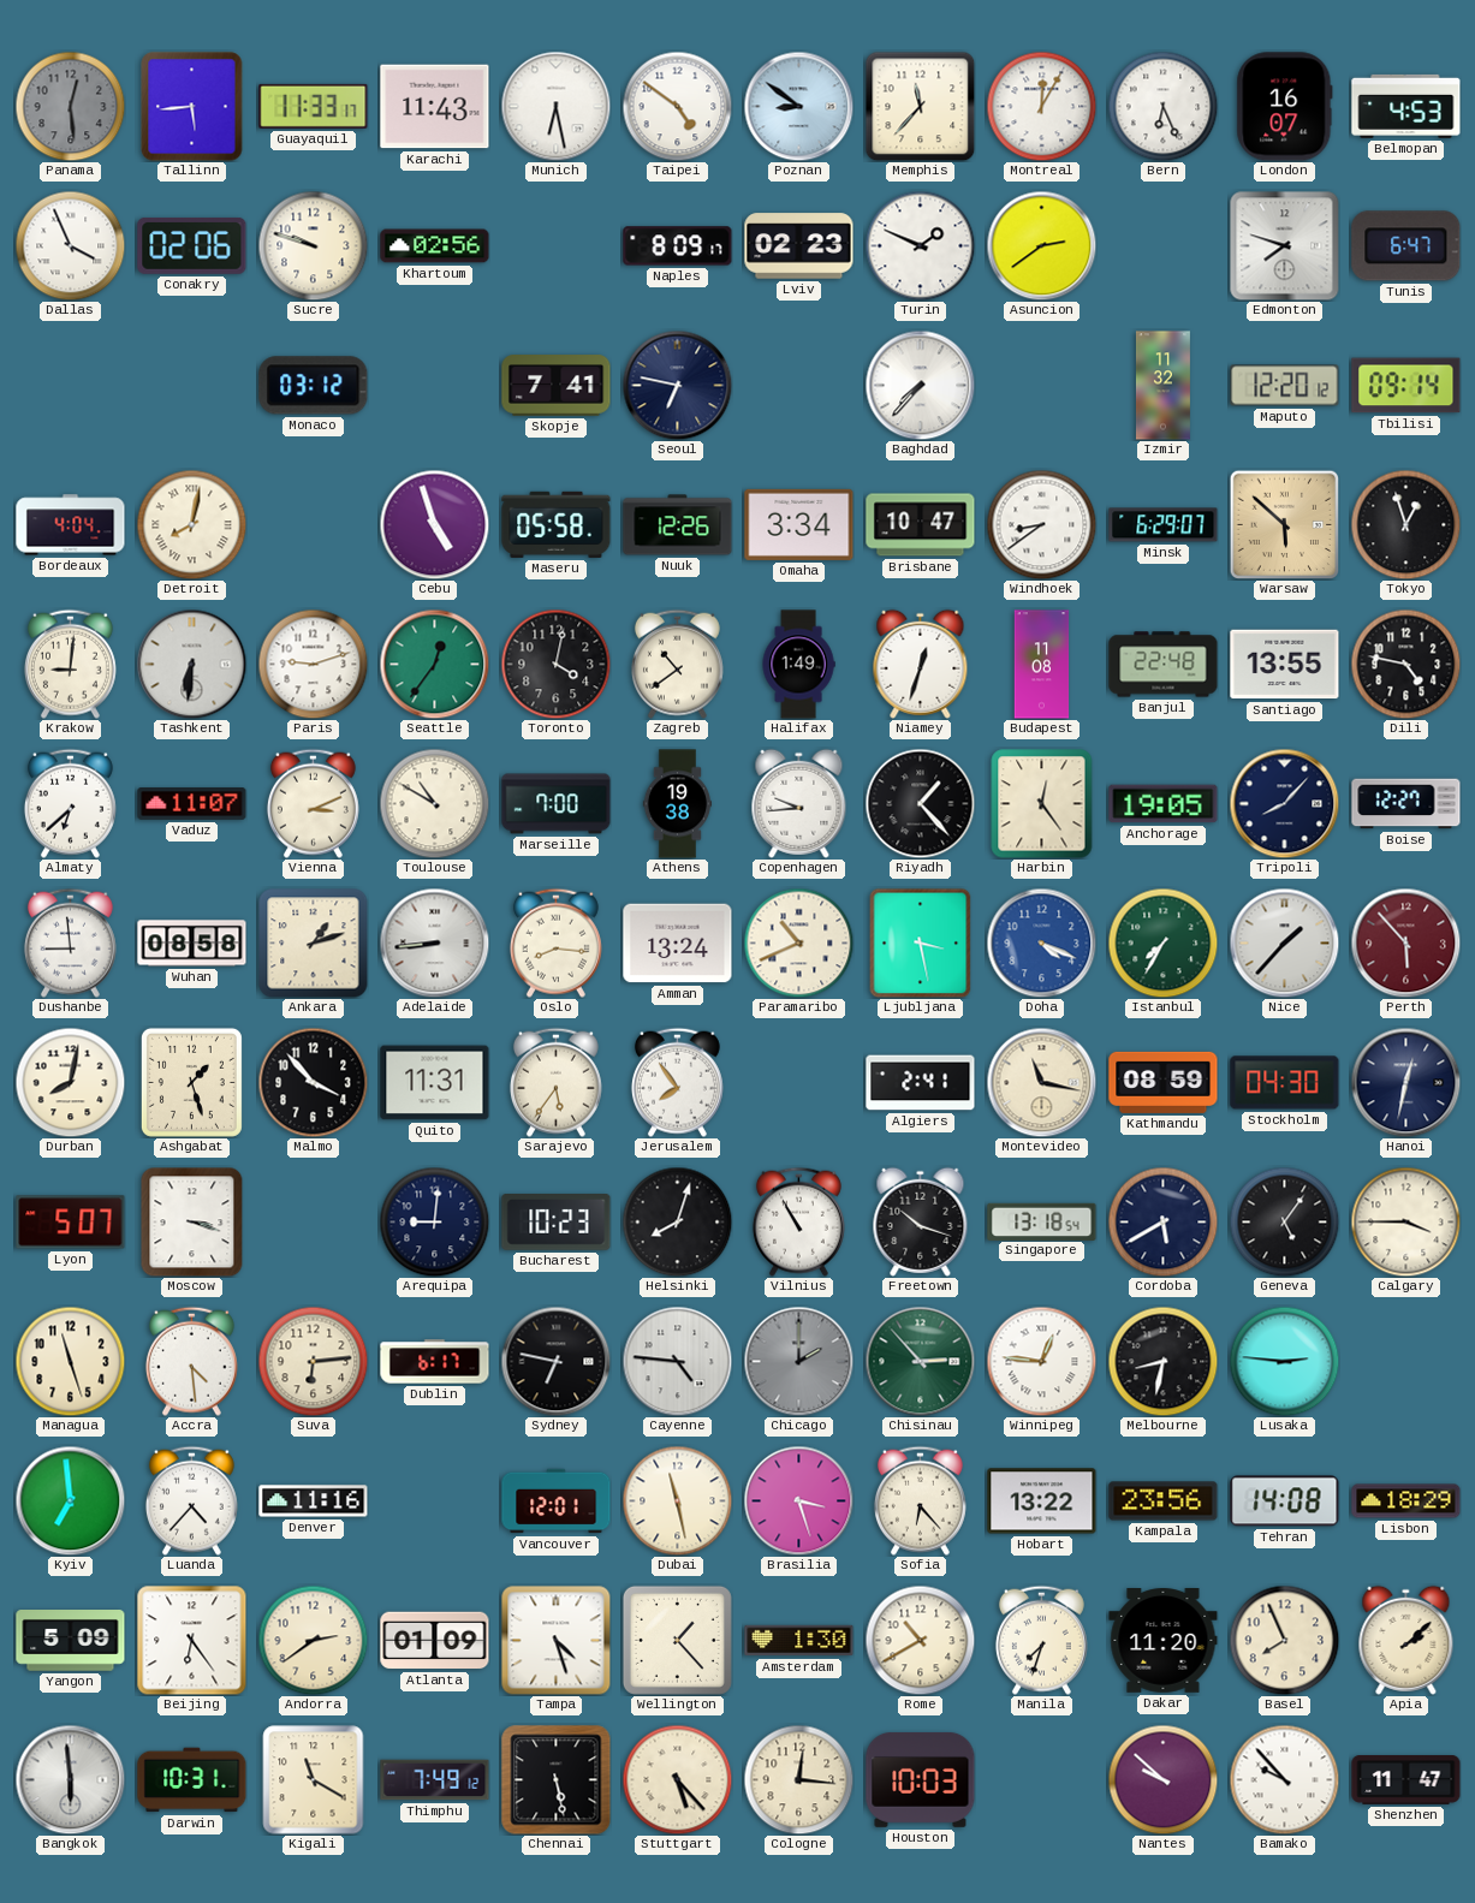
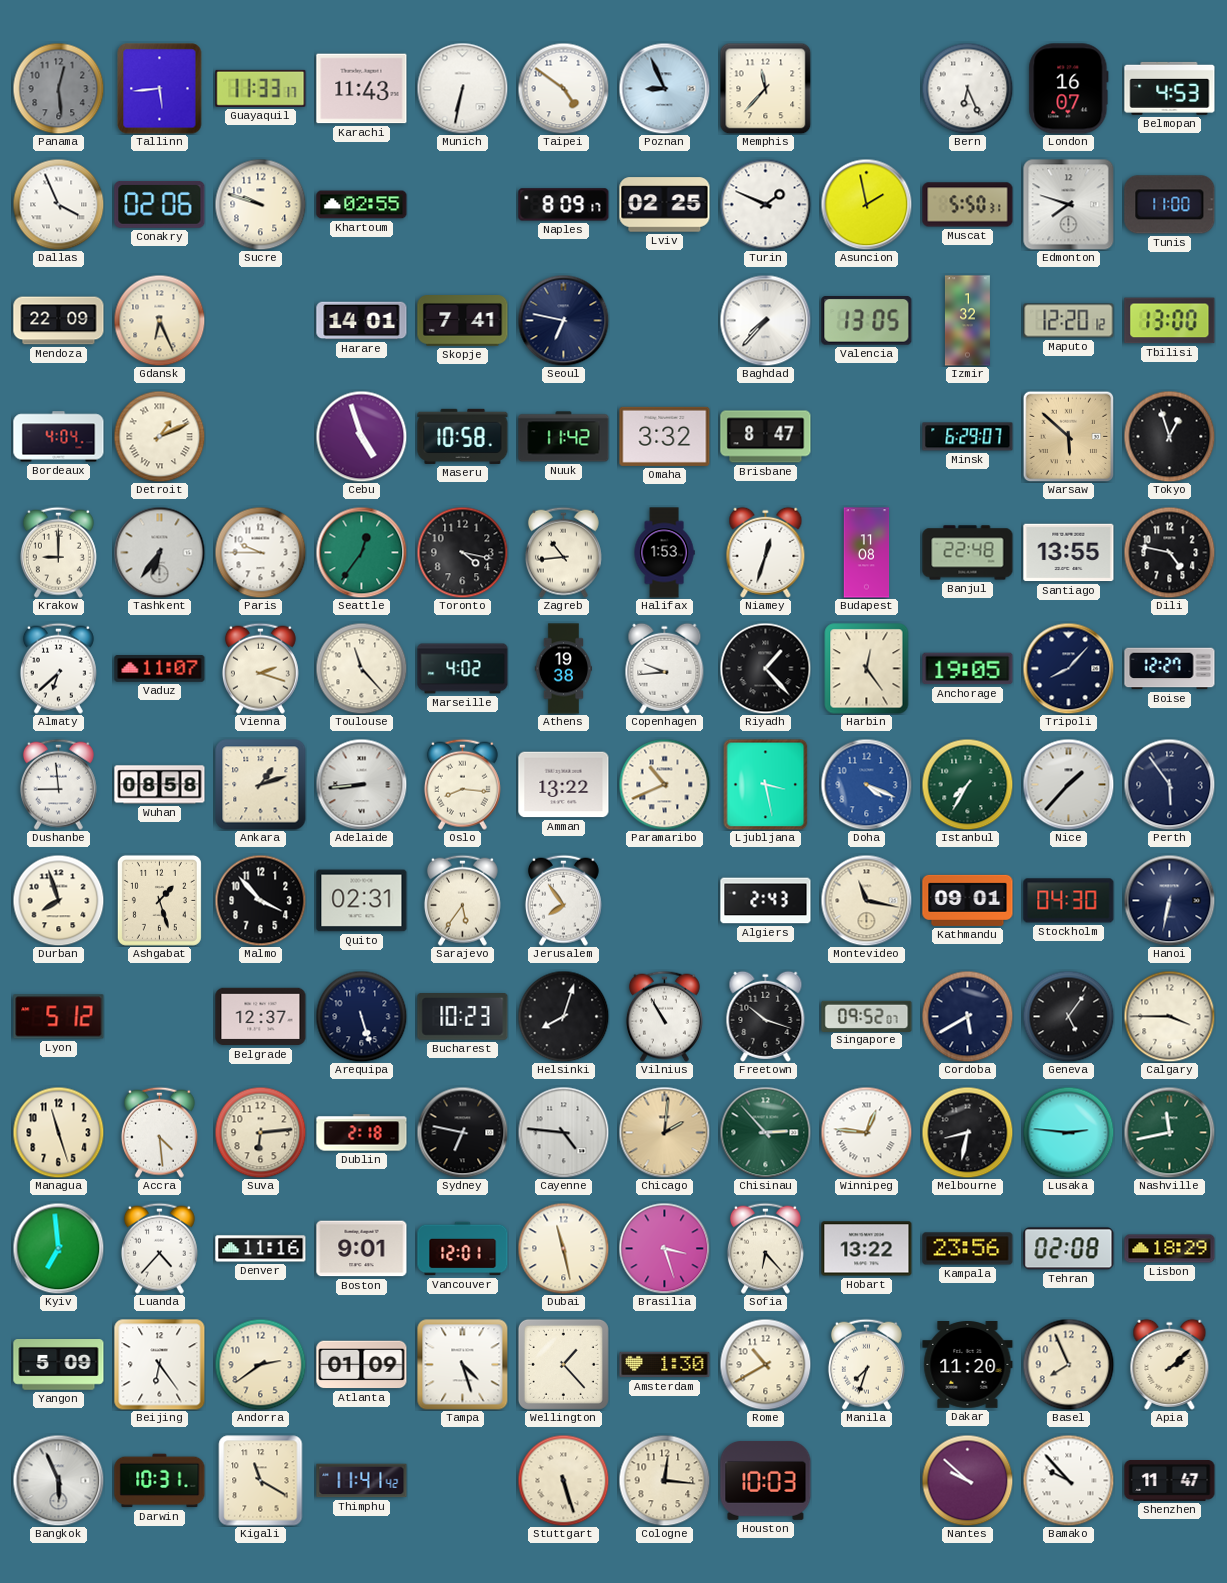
Munich: 6:28 -> 6:32
Poznan: 8:51 -> 8:56
Montreal: 12:05 -> none
Khartoum: 02:56 -> 02:55
Lviv: 02:23 -> 02:25
Asuncion: 2:39 -> 1:58
Muscat: none -> 5:50
Tunis: 6:47 -> 11:00
Mendoza: none -> 22:09
Gdansk: none -> 6:26
Monaco: 03:12 -> none
Harare: none -> 14:01
Valencia: none -> 13:05
Izmir: 11:32 -> 1:32
Tbilisi: 09:14 -> 13:00
Detroit: 8:02 -> 1:11
Maseru: 05:58 -> 10:58
Nuuk: 12:26 -> 11:42
Omaha: 3:34 -> 3:32
Brisbane: 10:47 -> 8:47
Windhoek: 8:39 -> none
Krakow: 9:01 -> 9:00
Tashkent: 6:31 -> 6:36
Paris: 9:12 -> 9:45
Toronto: 4:02 -> 4:17
Zagreb: 10:39 -> 10:44
Halifax: 1:49 -> 1:53
Vienna: 3:11 -> 2:18
Toulouse: 10:50 -> 11:23
Marseille: 7:00 -> 4:02
Amman: 13:24 -> 13:22
Perth: 5:53 -> 5:54
Perth dial: burgundy -> navy
Durban: 8:02 -> 7:57
Quito: 11:31 -> 02:31
Algiers: 2:41 -> 2:43
Kathmandu: 08:59 -> 09:01
Hanoi: 12:32 -> 6:32
Lyon: 5:07 -> 5:12
Moscow: 3:18 -> none
Belgrade: none -> 12:37
Arequipa: 9:01 -> 5:27
Singapore: 13:18 -> 09:52
Dublin: 6:17 -> 2:18
Chicago: 2:00 -> 2:01
Chicago dial: grey -> champagne
Nashville: none -> 11:43
Boston: none -> 9:01
Tehran: 14:08 -> 02:08
Bangkok: 5:59 -> 5:56
Thimphu: 7:49 -> 11:41
Chennai: 5:28 -> none
Stuttgart: 5:23 -> 5:27
